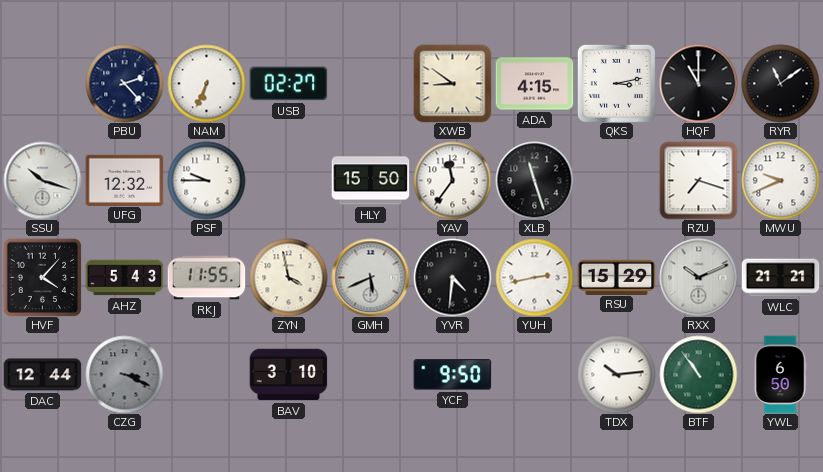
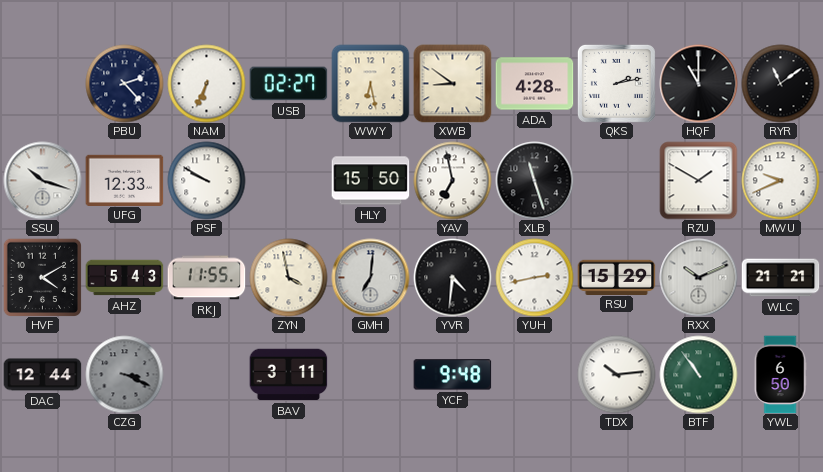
WWY: none -> 6:28
ADA: 4:15 -> 4:28
QKS: 3:13 -> 2:13
UFG: 12:32 -> 12:33
PSF: 9:45 -> 9:50
YAV: 11:36 -> 6:58
RZU: 7:18 -> 1:50
HVF: 4:07 -> 4:10
GMH: 5:41 -> 7:01
BAV: 3:10 -> 3:11
YCF: 9:50 -> 9:48
